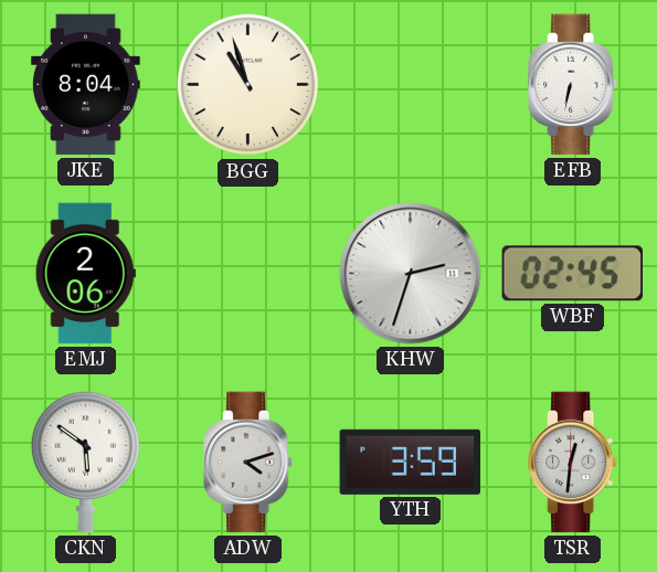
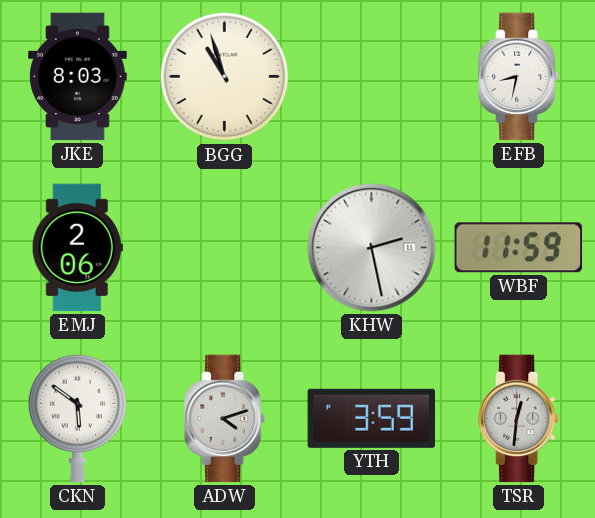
JKE: 8:04 -> 8:03
EFB: 6:32 -> 8:32
KHW: 2:33 -> 2:28
WBF: 02:45 -> 11:59
